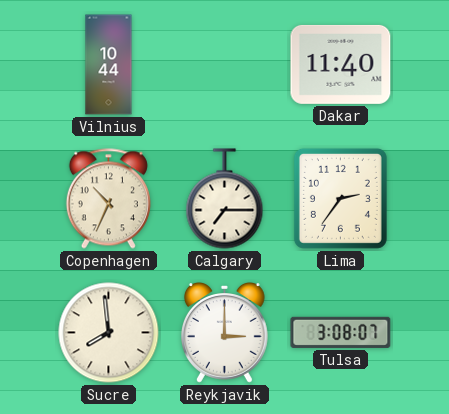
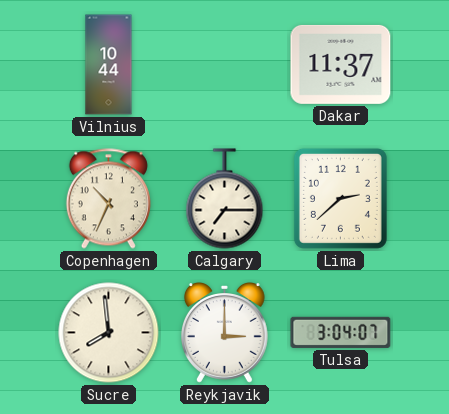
Dakar: 11:40 -> 11:37
Lima: 2:36 -> 2:38
Tulsa: 3:08 -> 3:04
